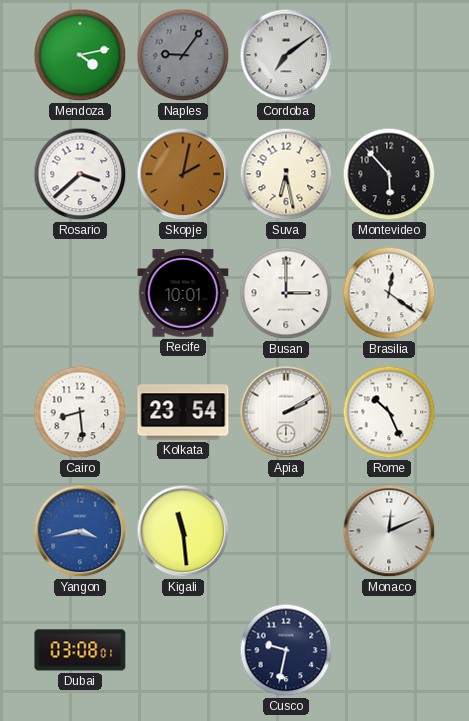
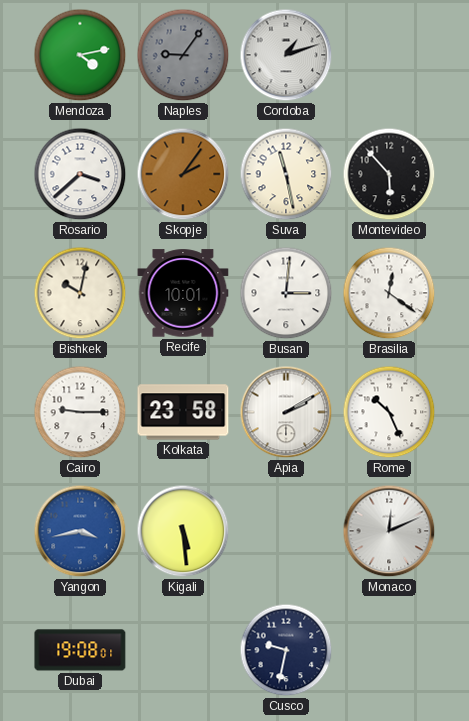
Cordoba: 7:09 -> 1:12
Skopje: 2:02 -> 2:06
Suva: 6:28 -> 11:28
Bishkek: none -> 10:02
Busan: 3:00 -> 3:01
Cairo: 8:29 -> 9:15
Kolkata: 23:54 -> 23:58
Kigali: 11:29 -> 5:29
Dubai: 03:08 -> 19:08
